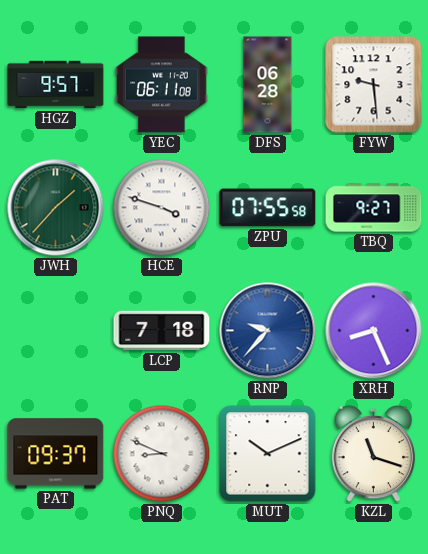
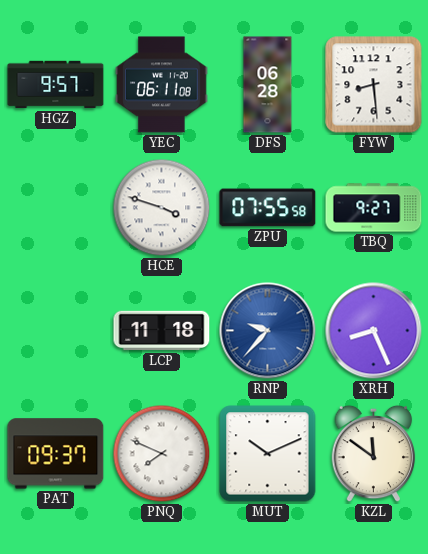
FYW: 9:29 -> 8:29
JWH: 1:37 -> none
LCP: 7:18 -> 11:18
PNQ: 8:49 -> 7:49
KZL: 11:18 -> 11:51
